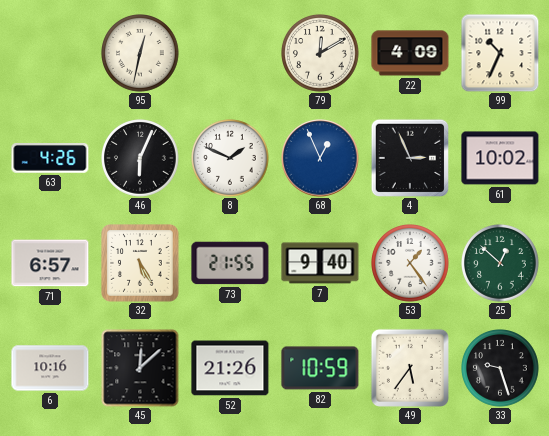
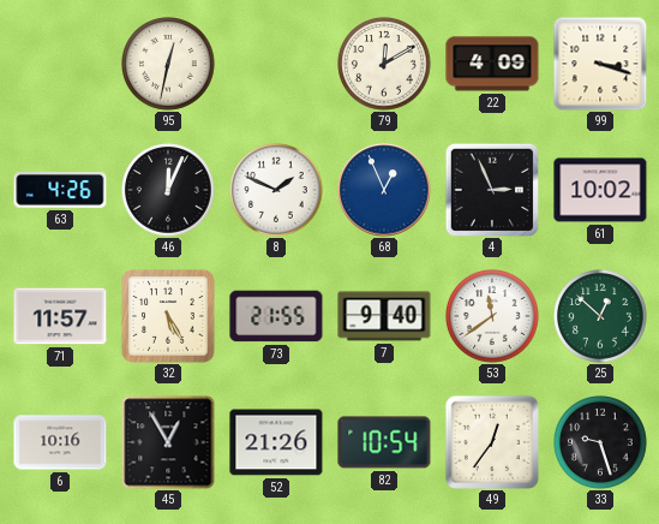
99: 10:34 -> 3:18
46: 6:04 -> 12:04
71: 6:57 -> 11:57
53: 1:24 -> 11:39
45: 12:08 -> 12:55
82: 10:59 -> 10:54
49: 5:36 -> 12:36
